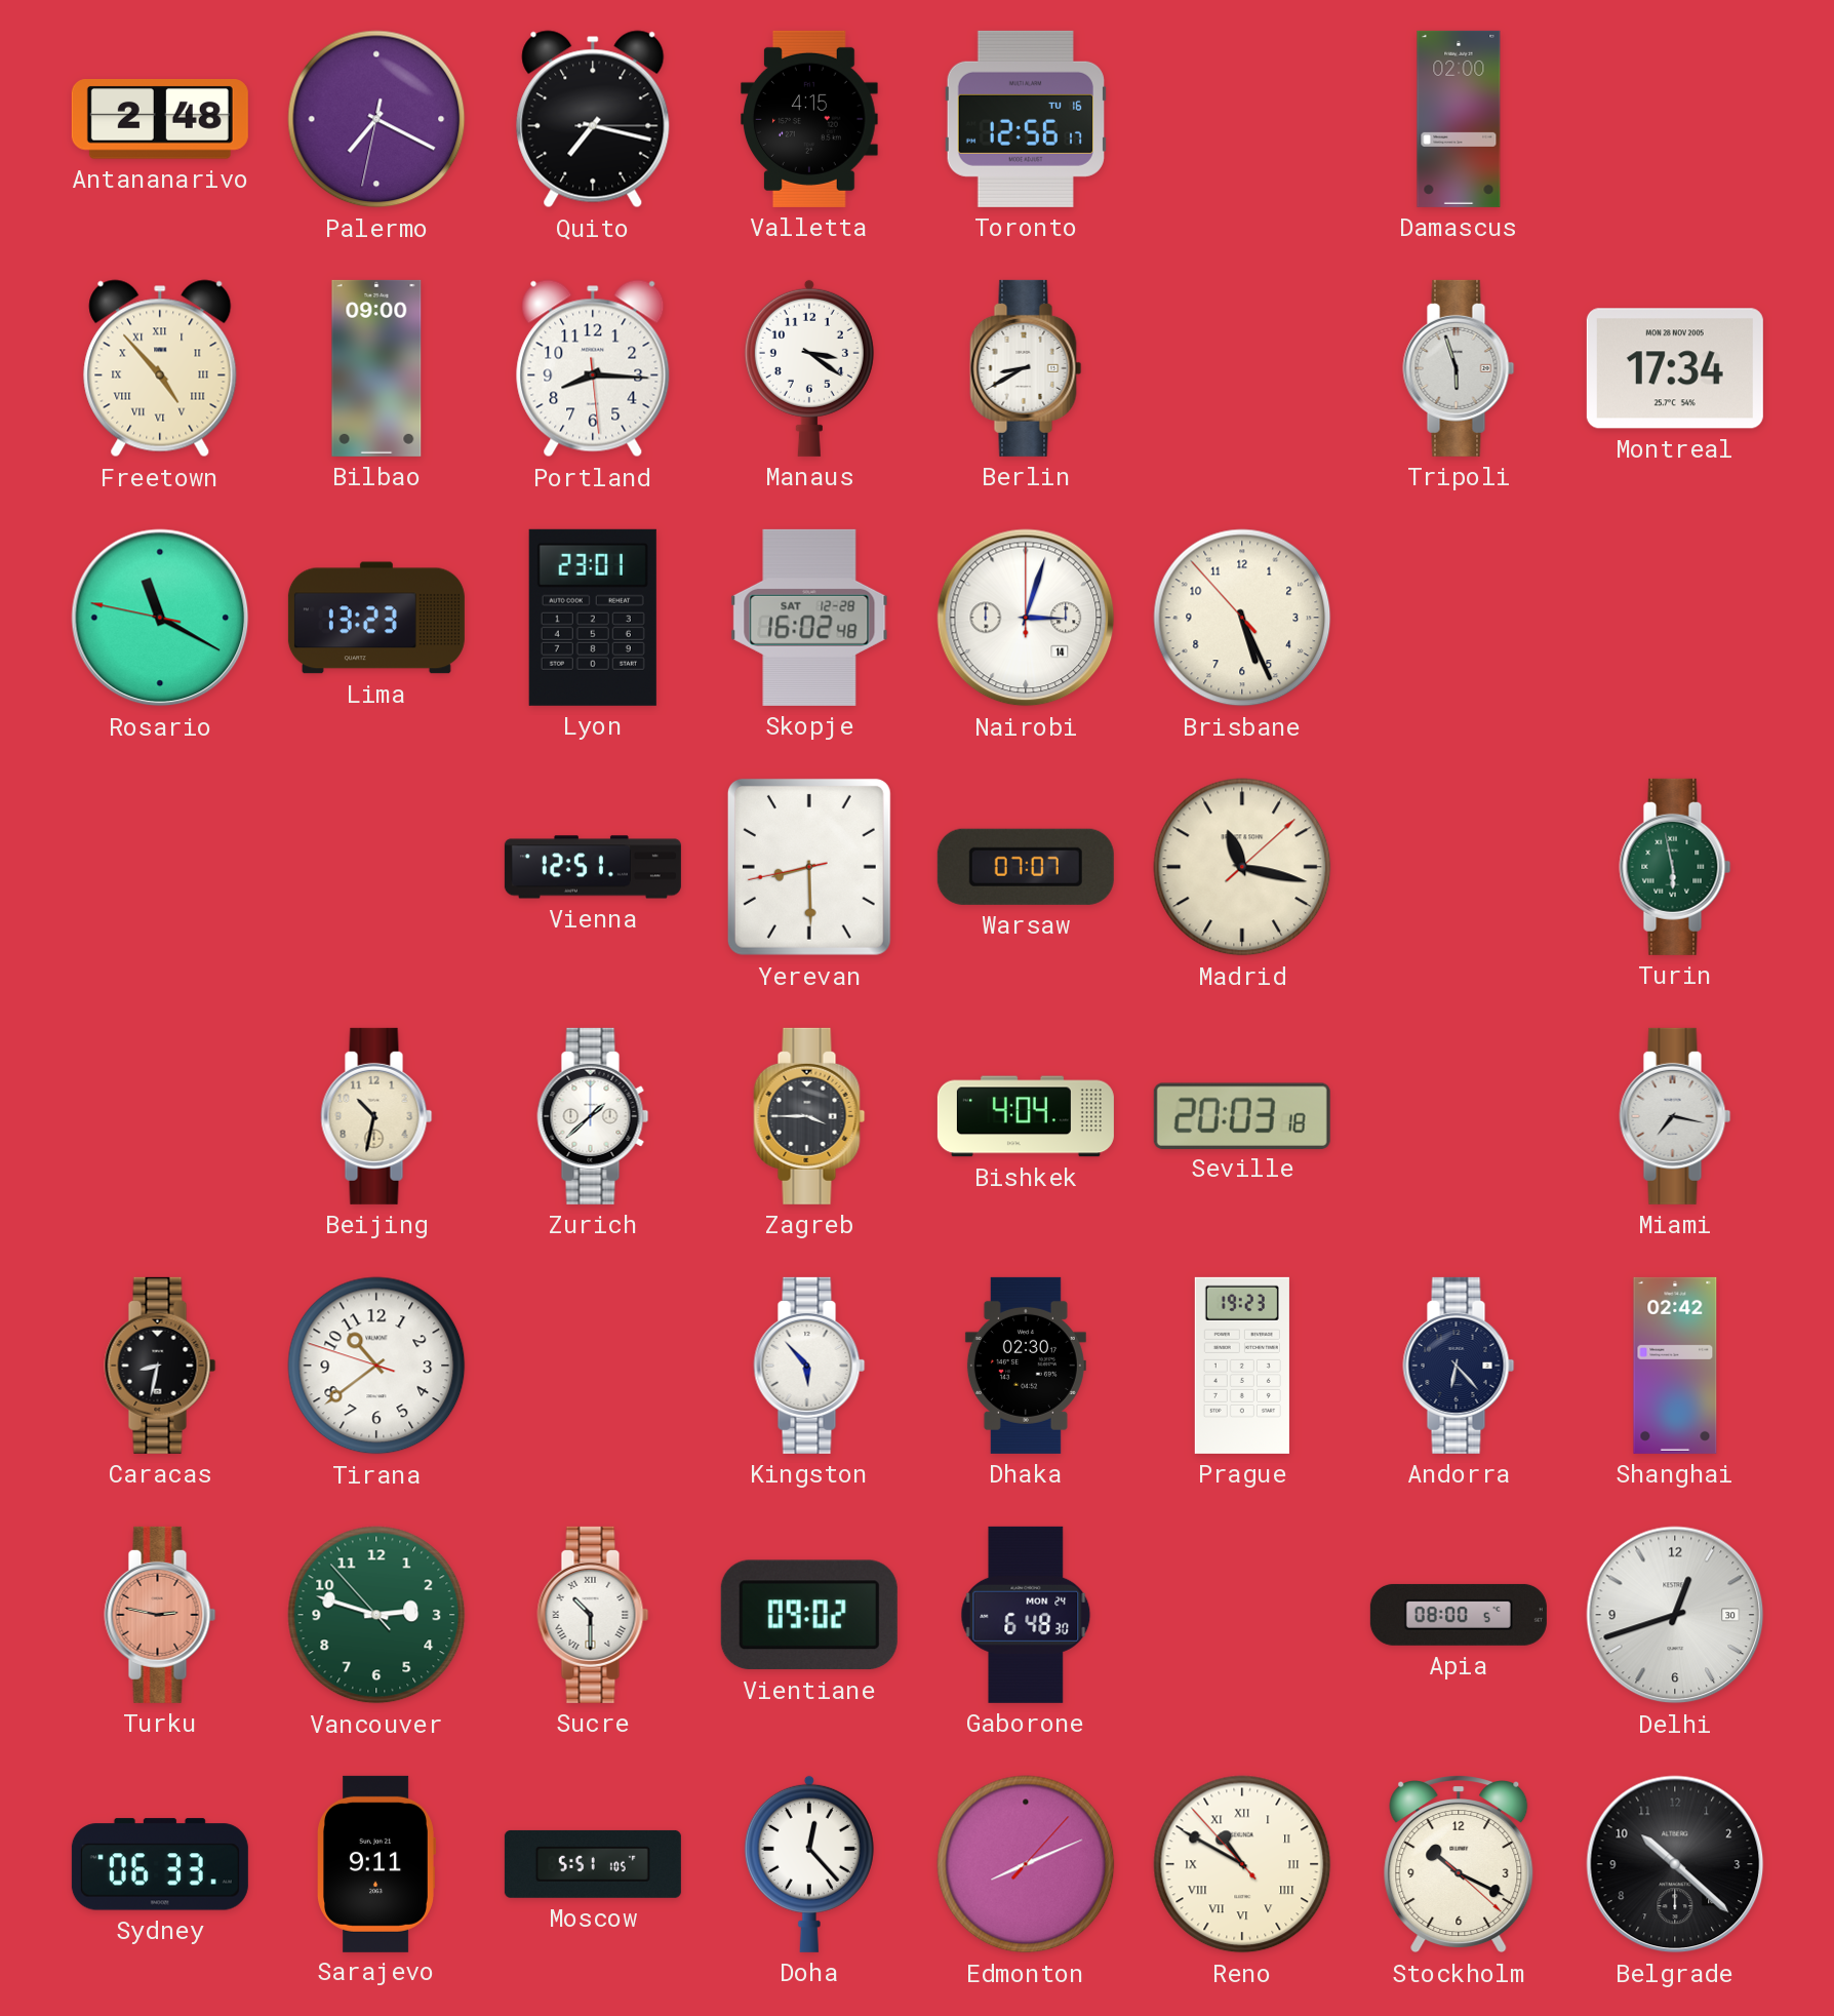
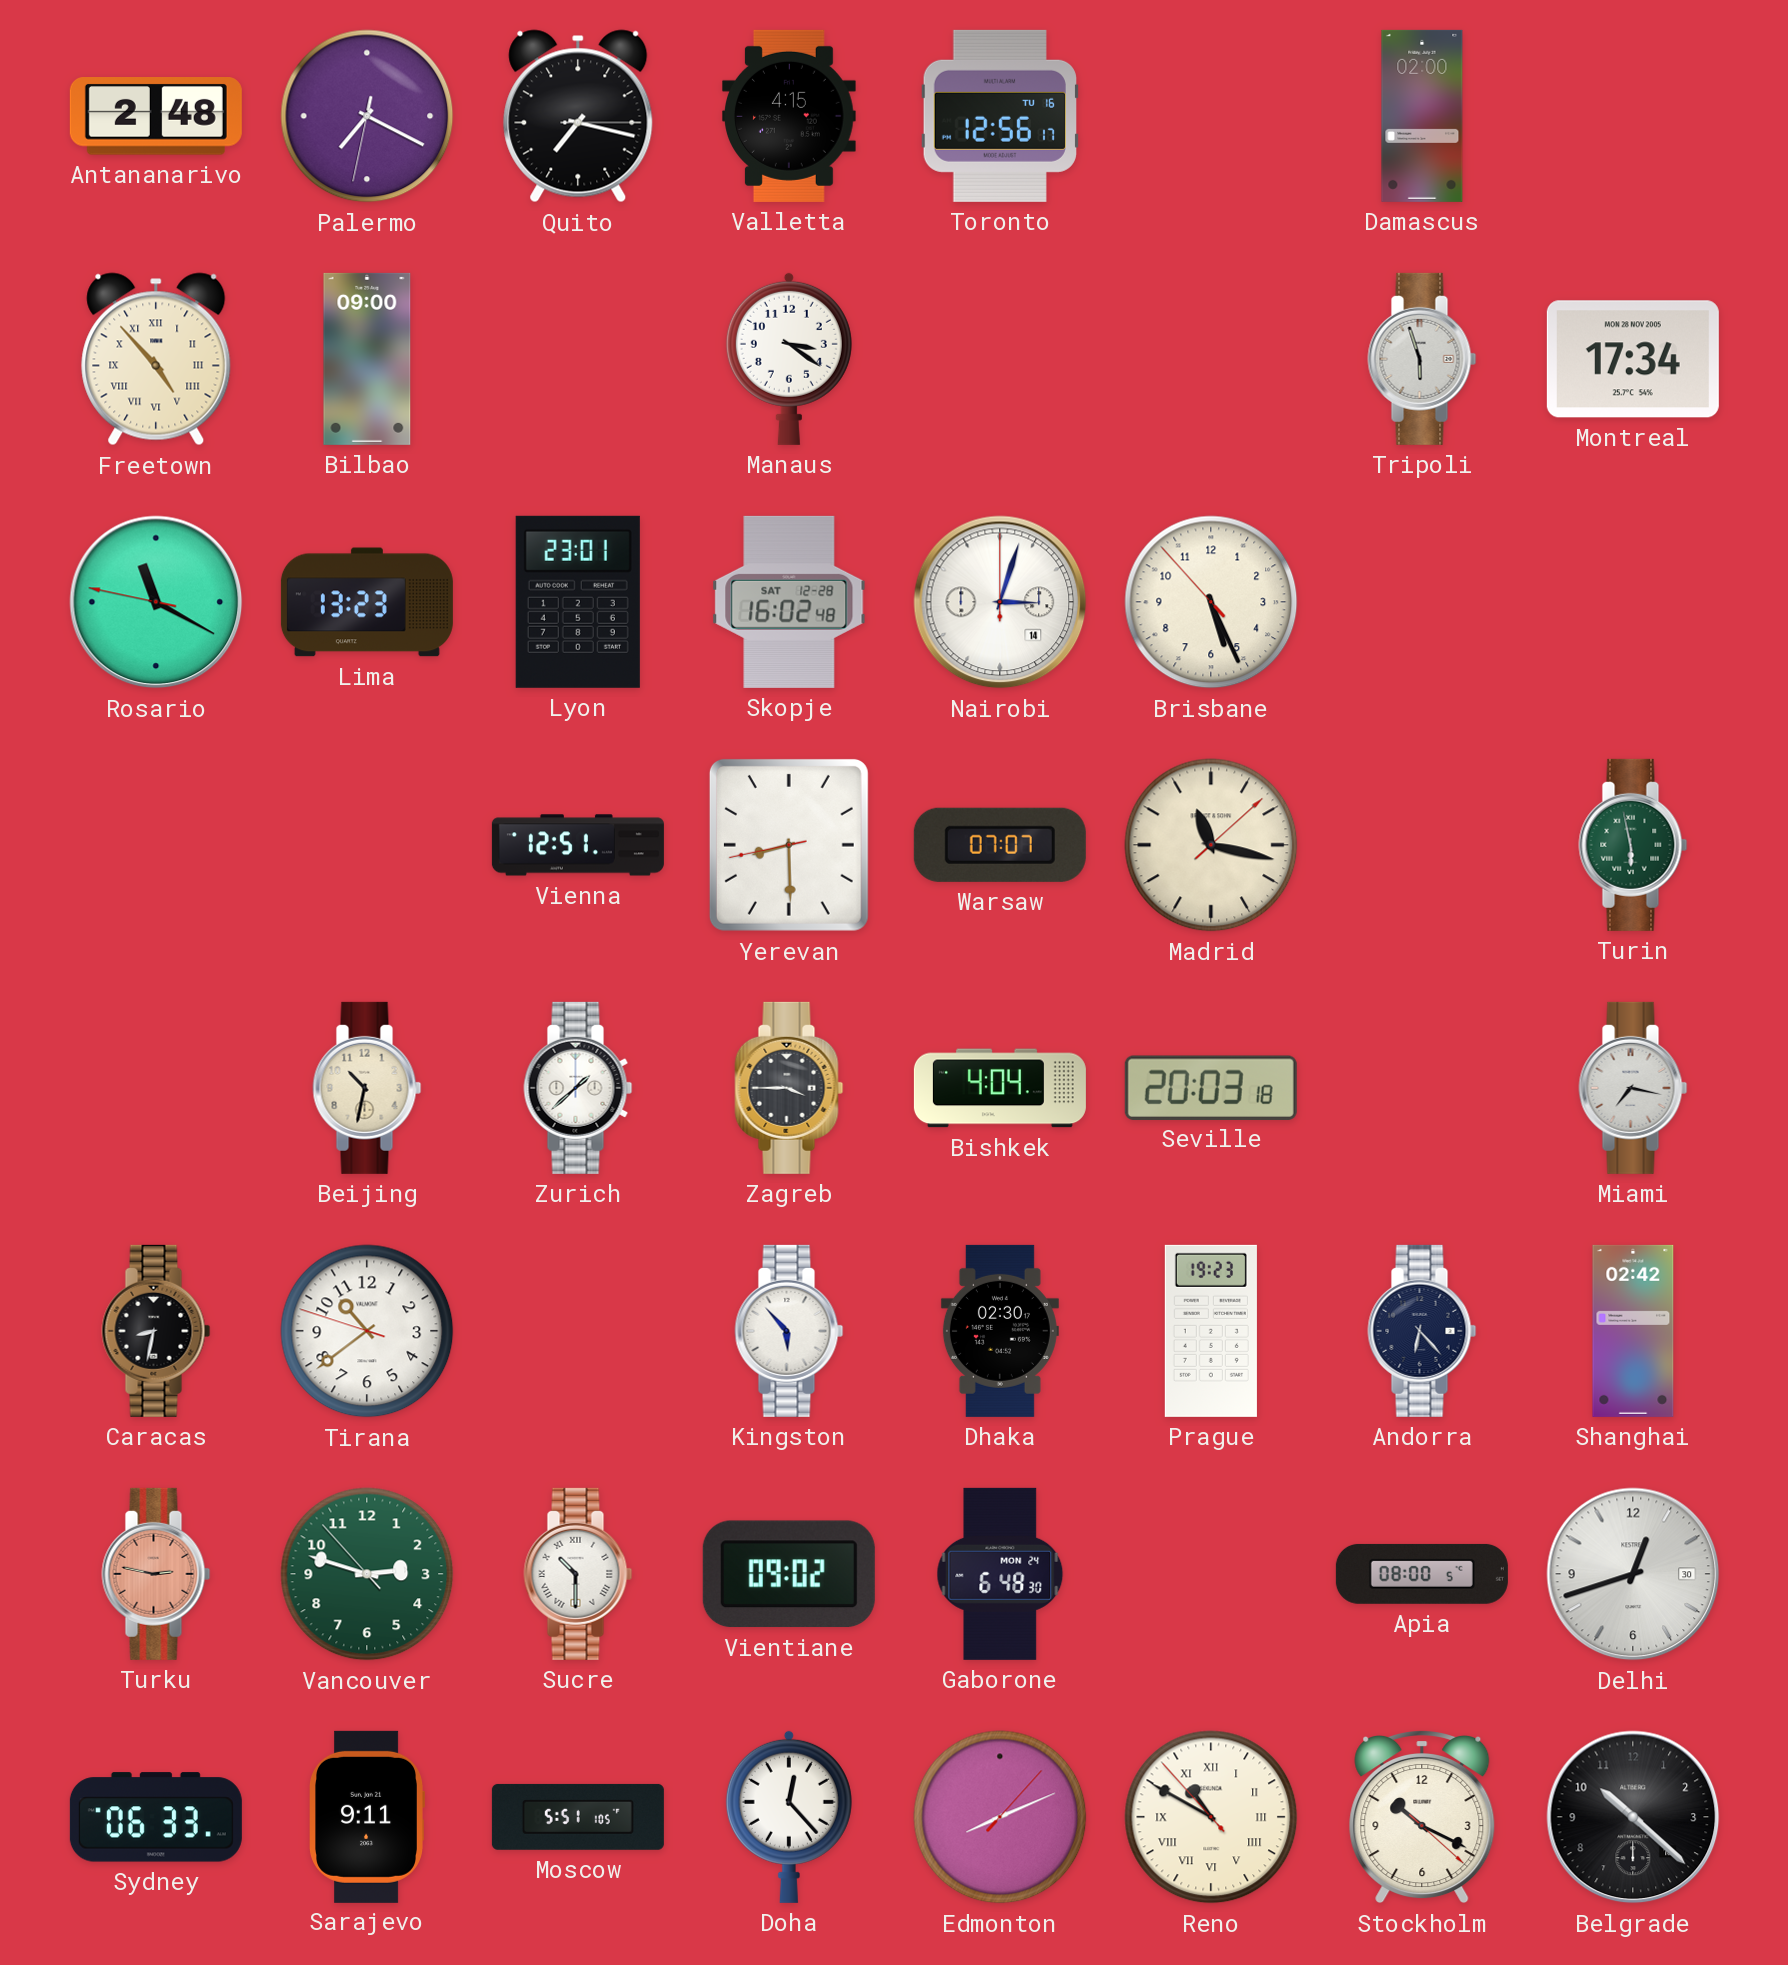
Portland: 8:15 -> none
Berlin: 8:40 -> none
